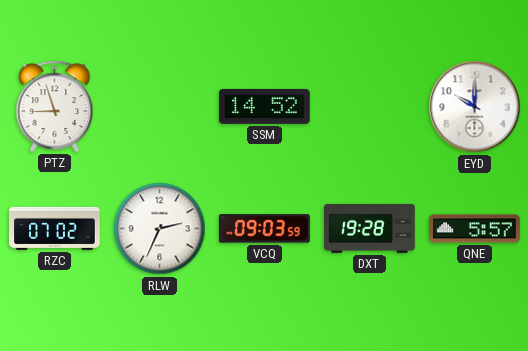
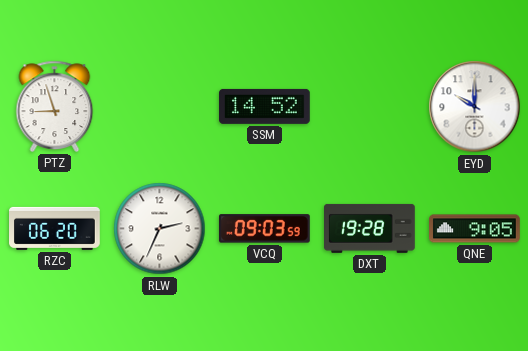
RZC: 07:02 -> 06:20
QNE: 5:57 -> 9:05
